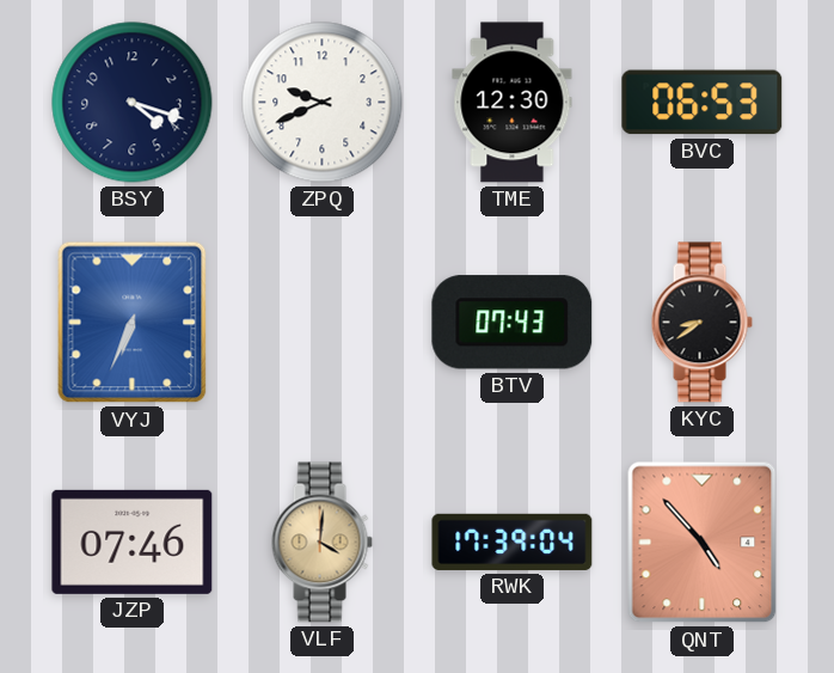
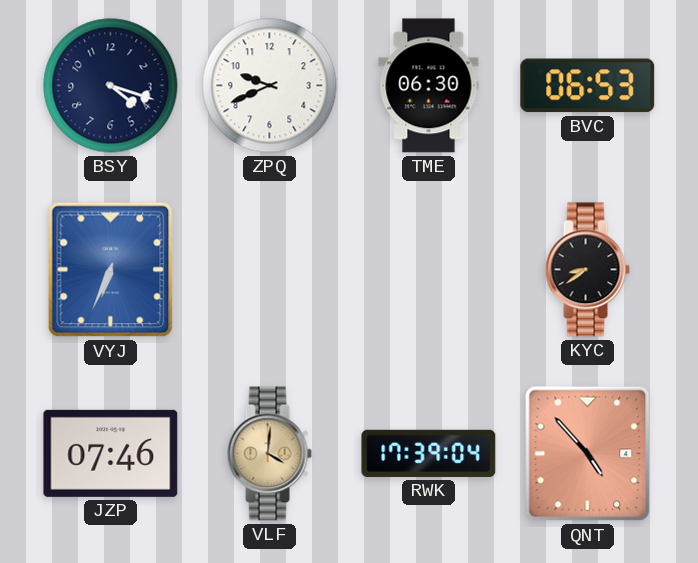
TME: 12:30 -> 06:30
BTV: 07:43 -> none
